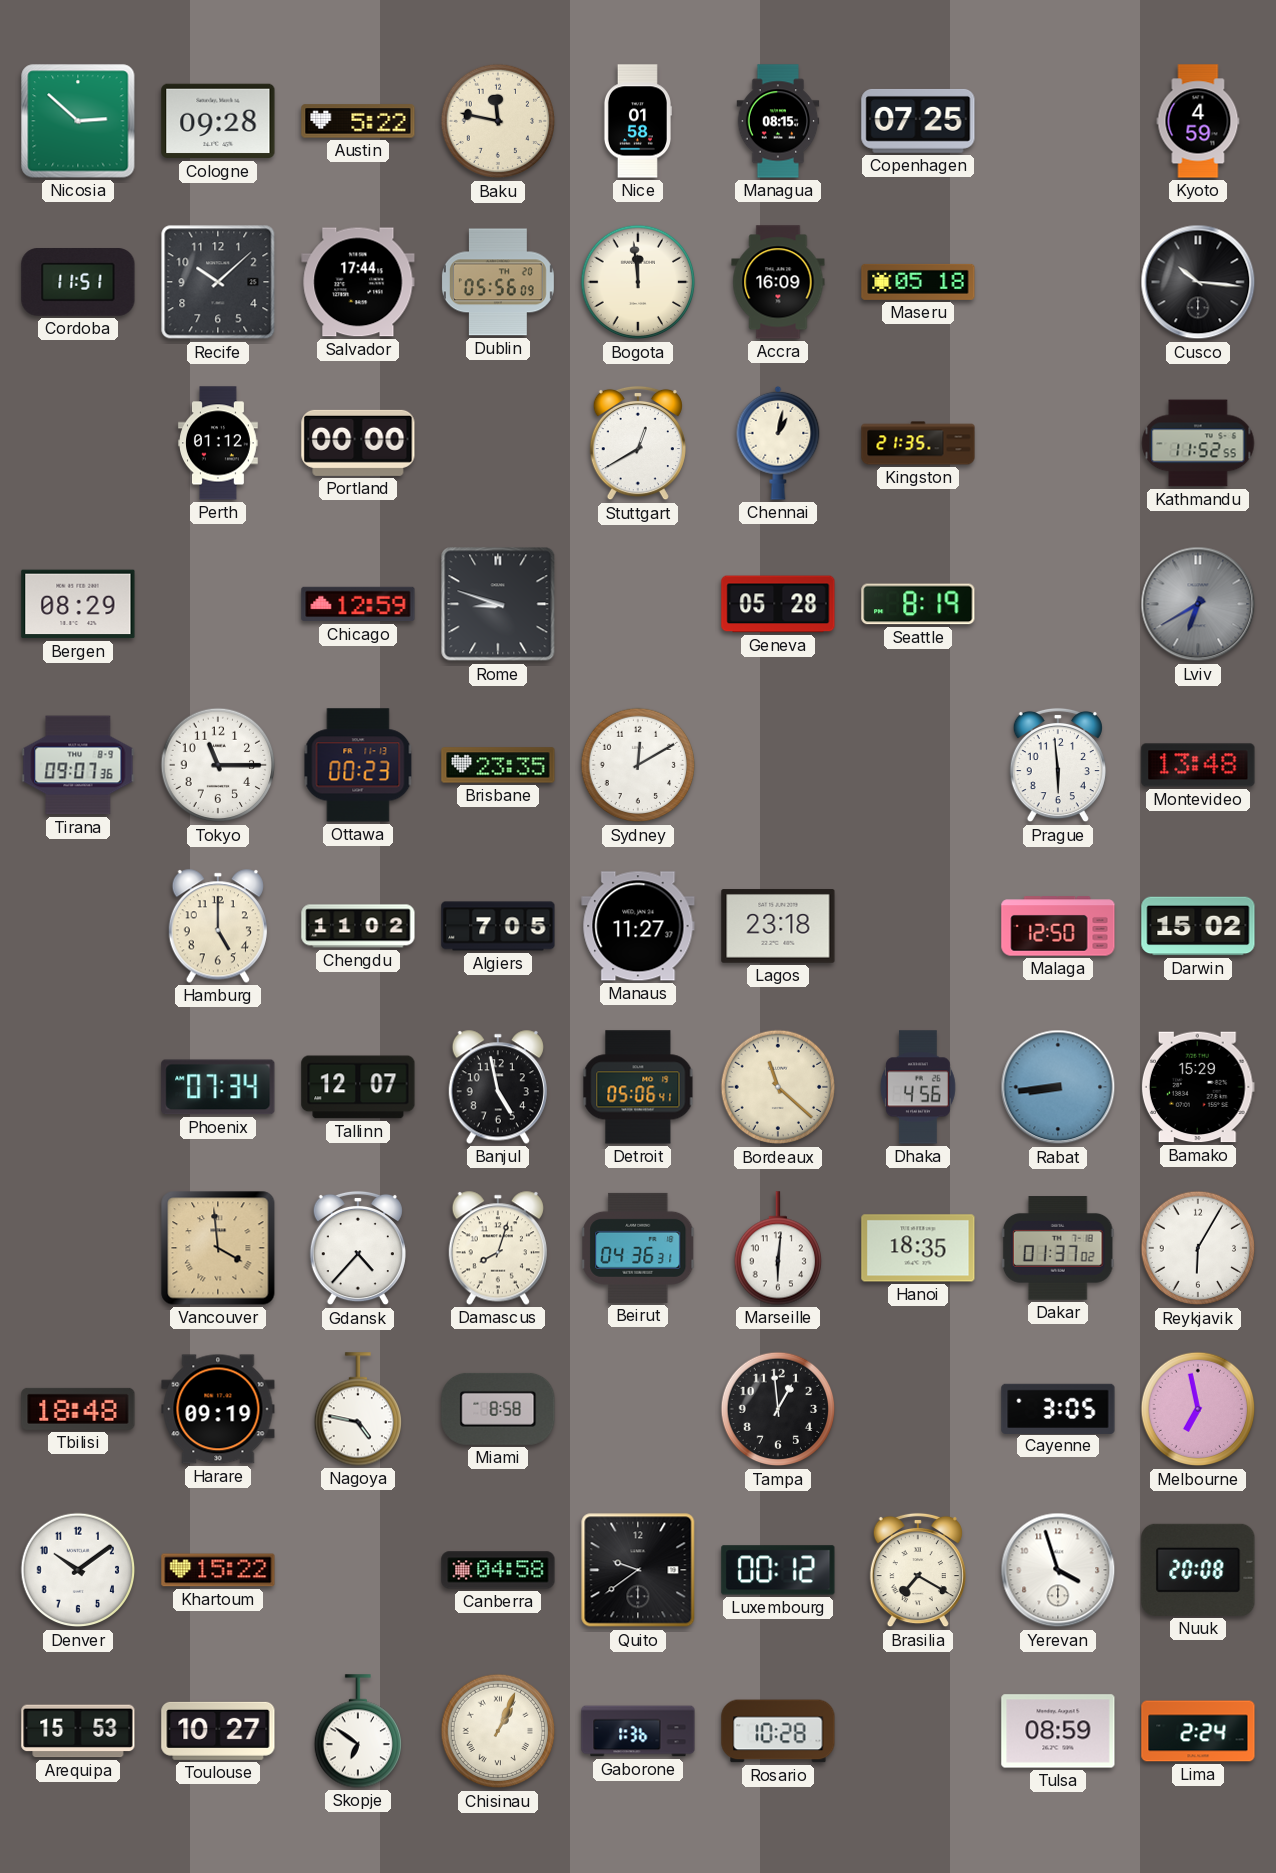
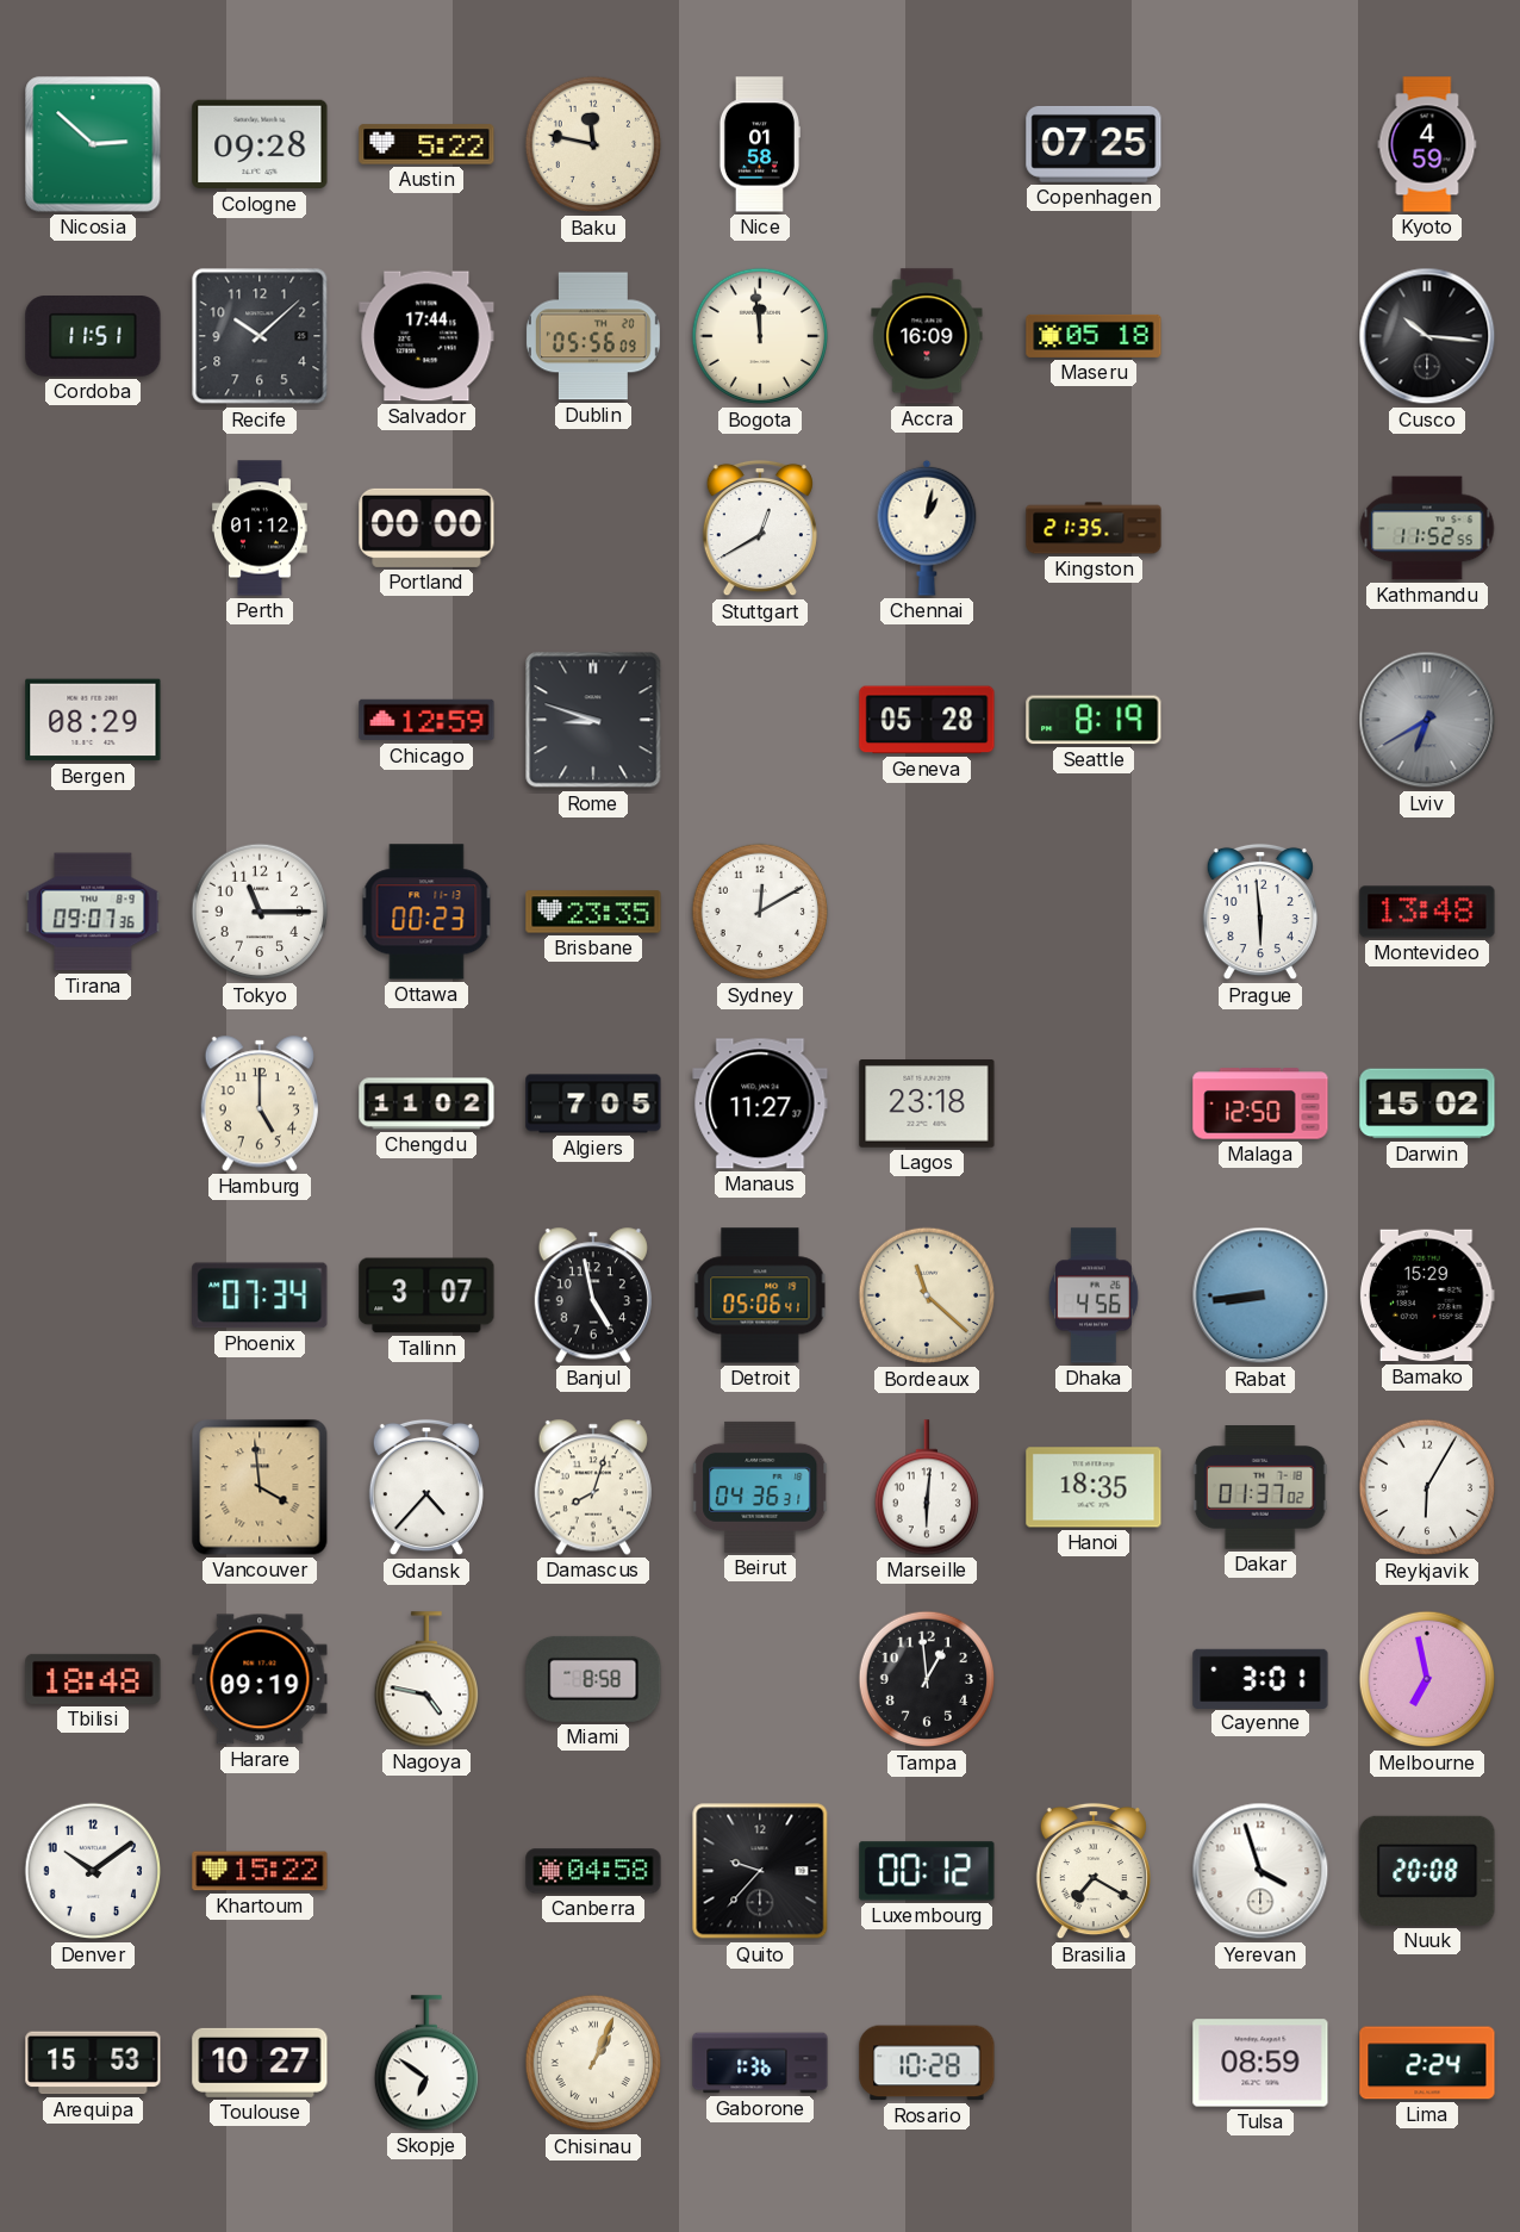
Managua: 08:15 -> none
Tallinn: 12:07 -> 3:07
Cayenne: 3:05 -> 3:01
Quito: 9:39 -> 9:37
